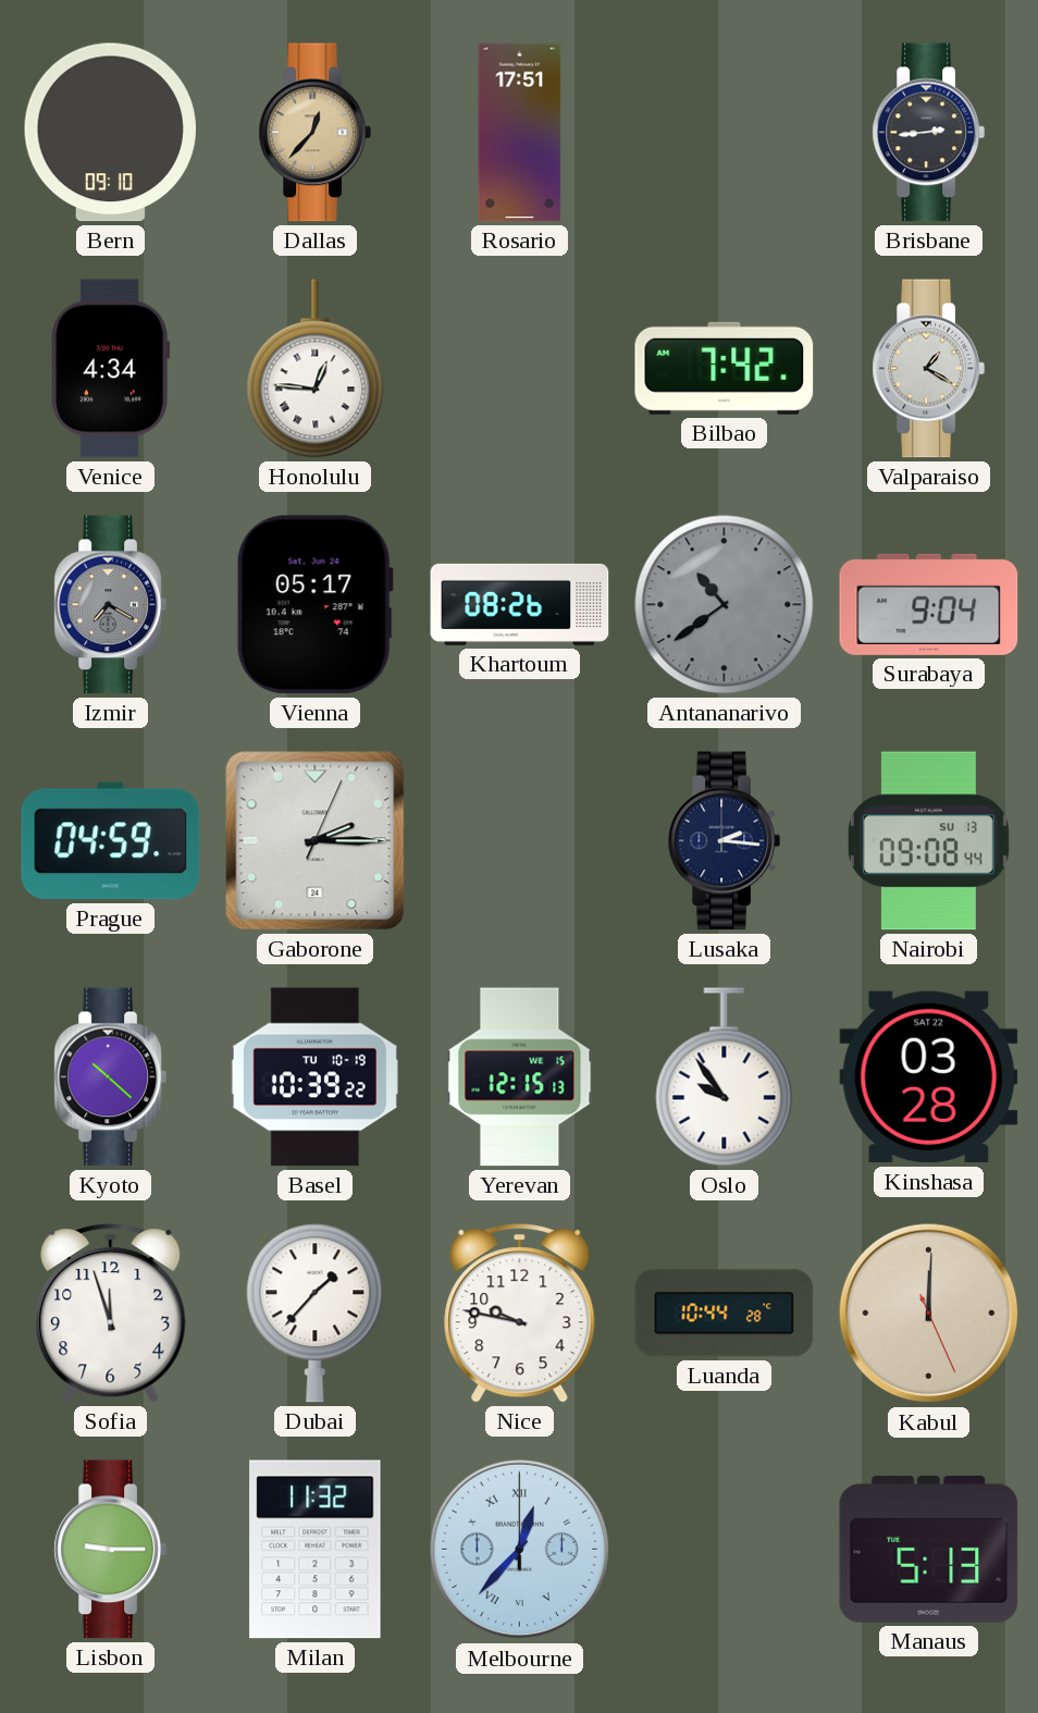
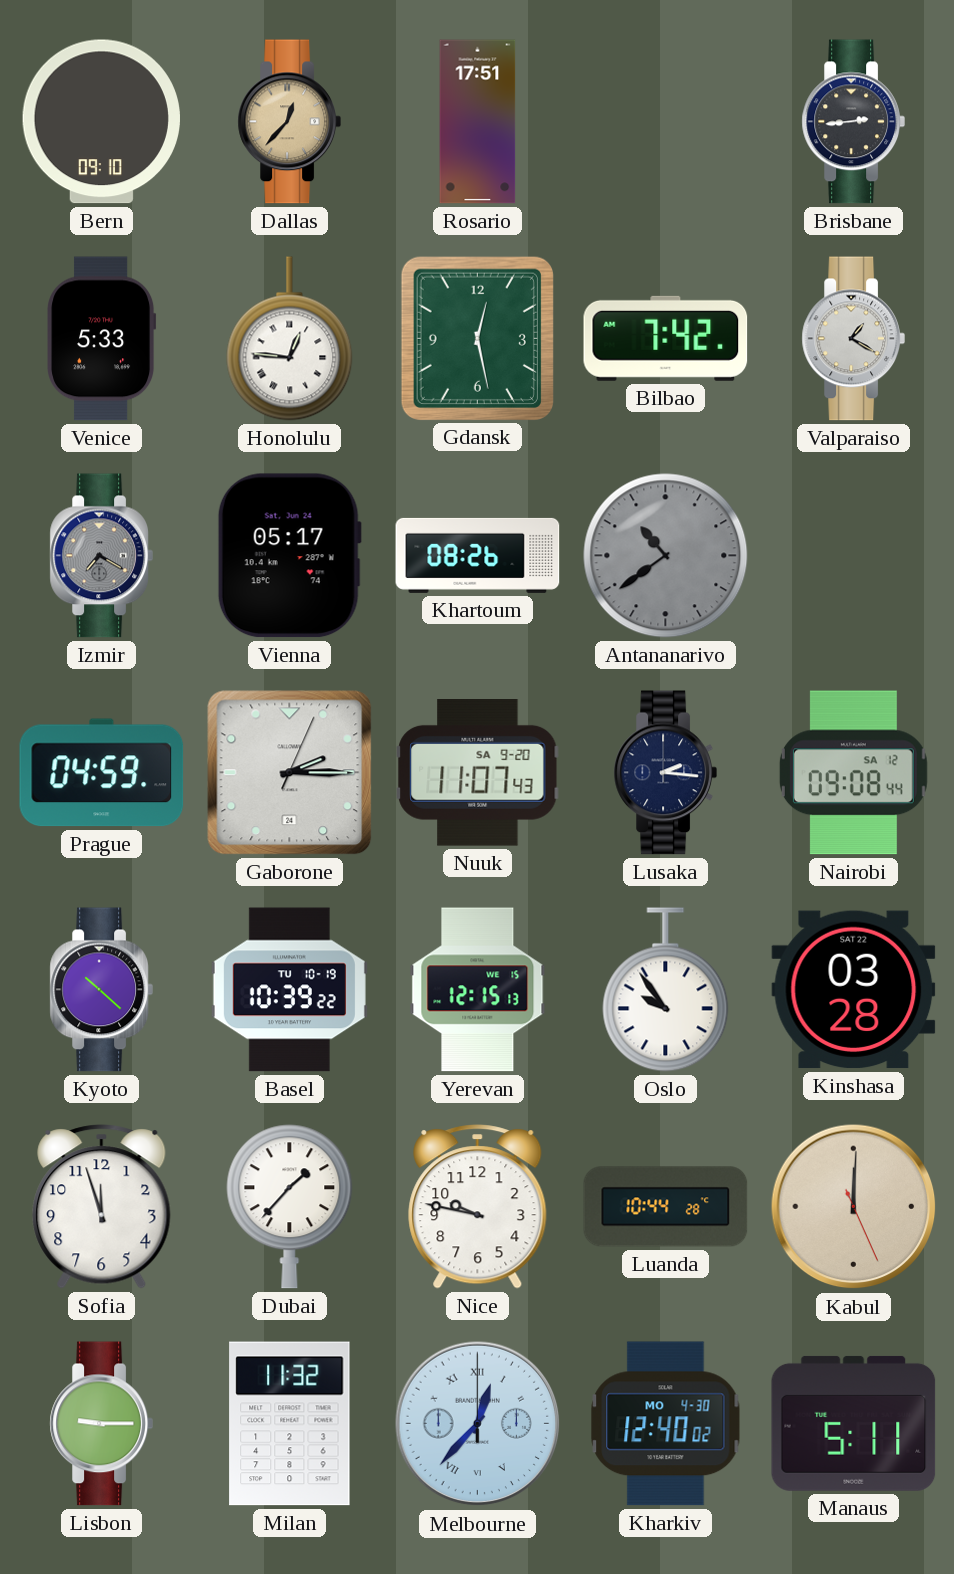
Venice: 4:34 -> 5:33
Gdansk: none -> 12:28
Surabaya: 9:04 -> none
Nuuk: none -> 11:07
Nairobi date: SU 13 -> SA 12
Kharkiv: none -> 12:40
Manaus: 5:13 -> 5:11
